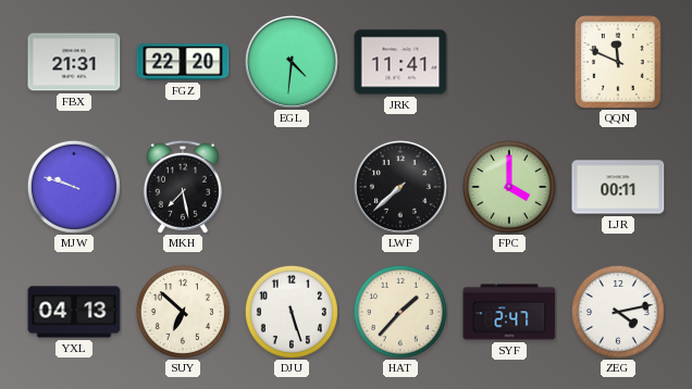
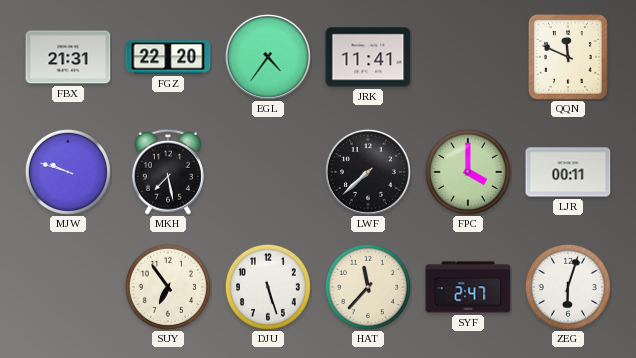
EGL: 4:31 -> 4:36
YXL: 04:13 -> none
SUY: 6:52 -> 6:54
HAT: 1:37 -> 11:37
ZEG: 4:13 -> 6:03
